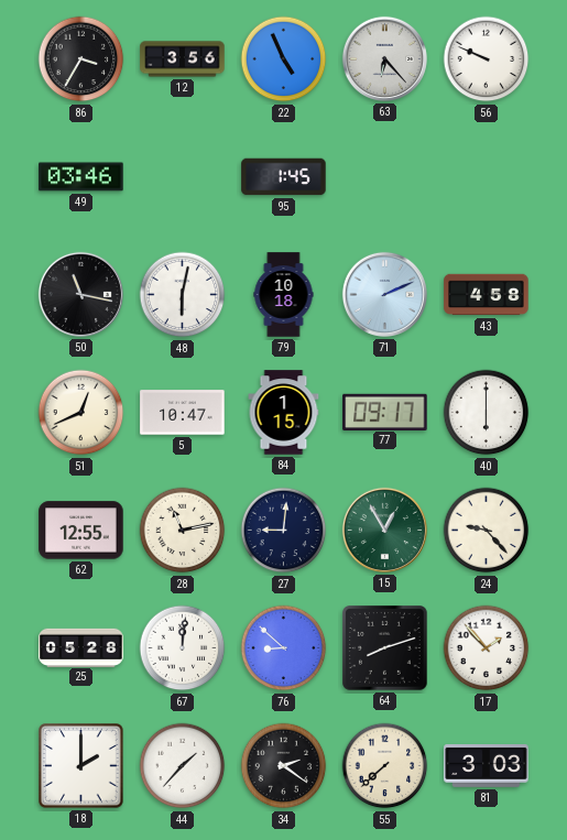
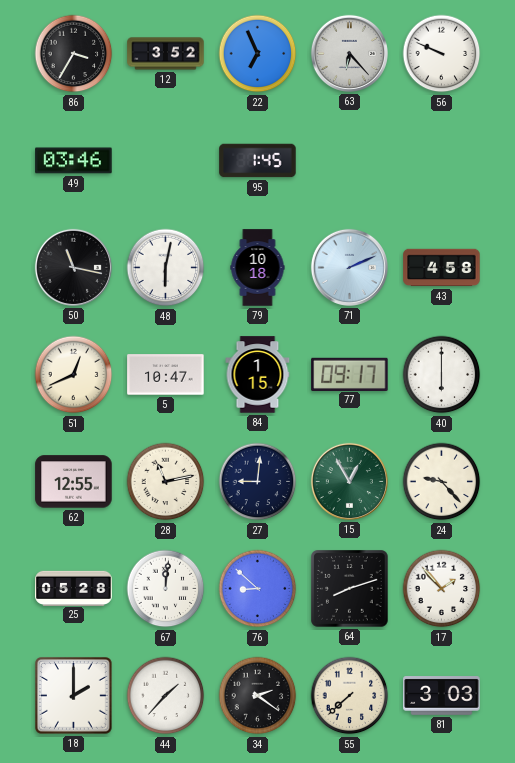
12: 3:56 -> 3:52
22: 4:56 -> 6:56
